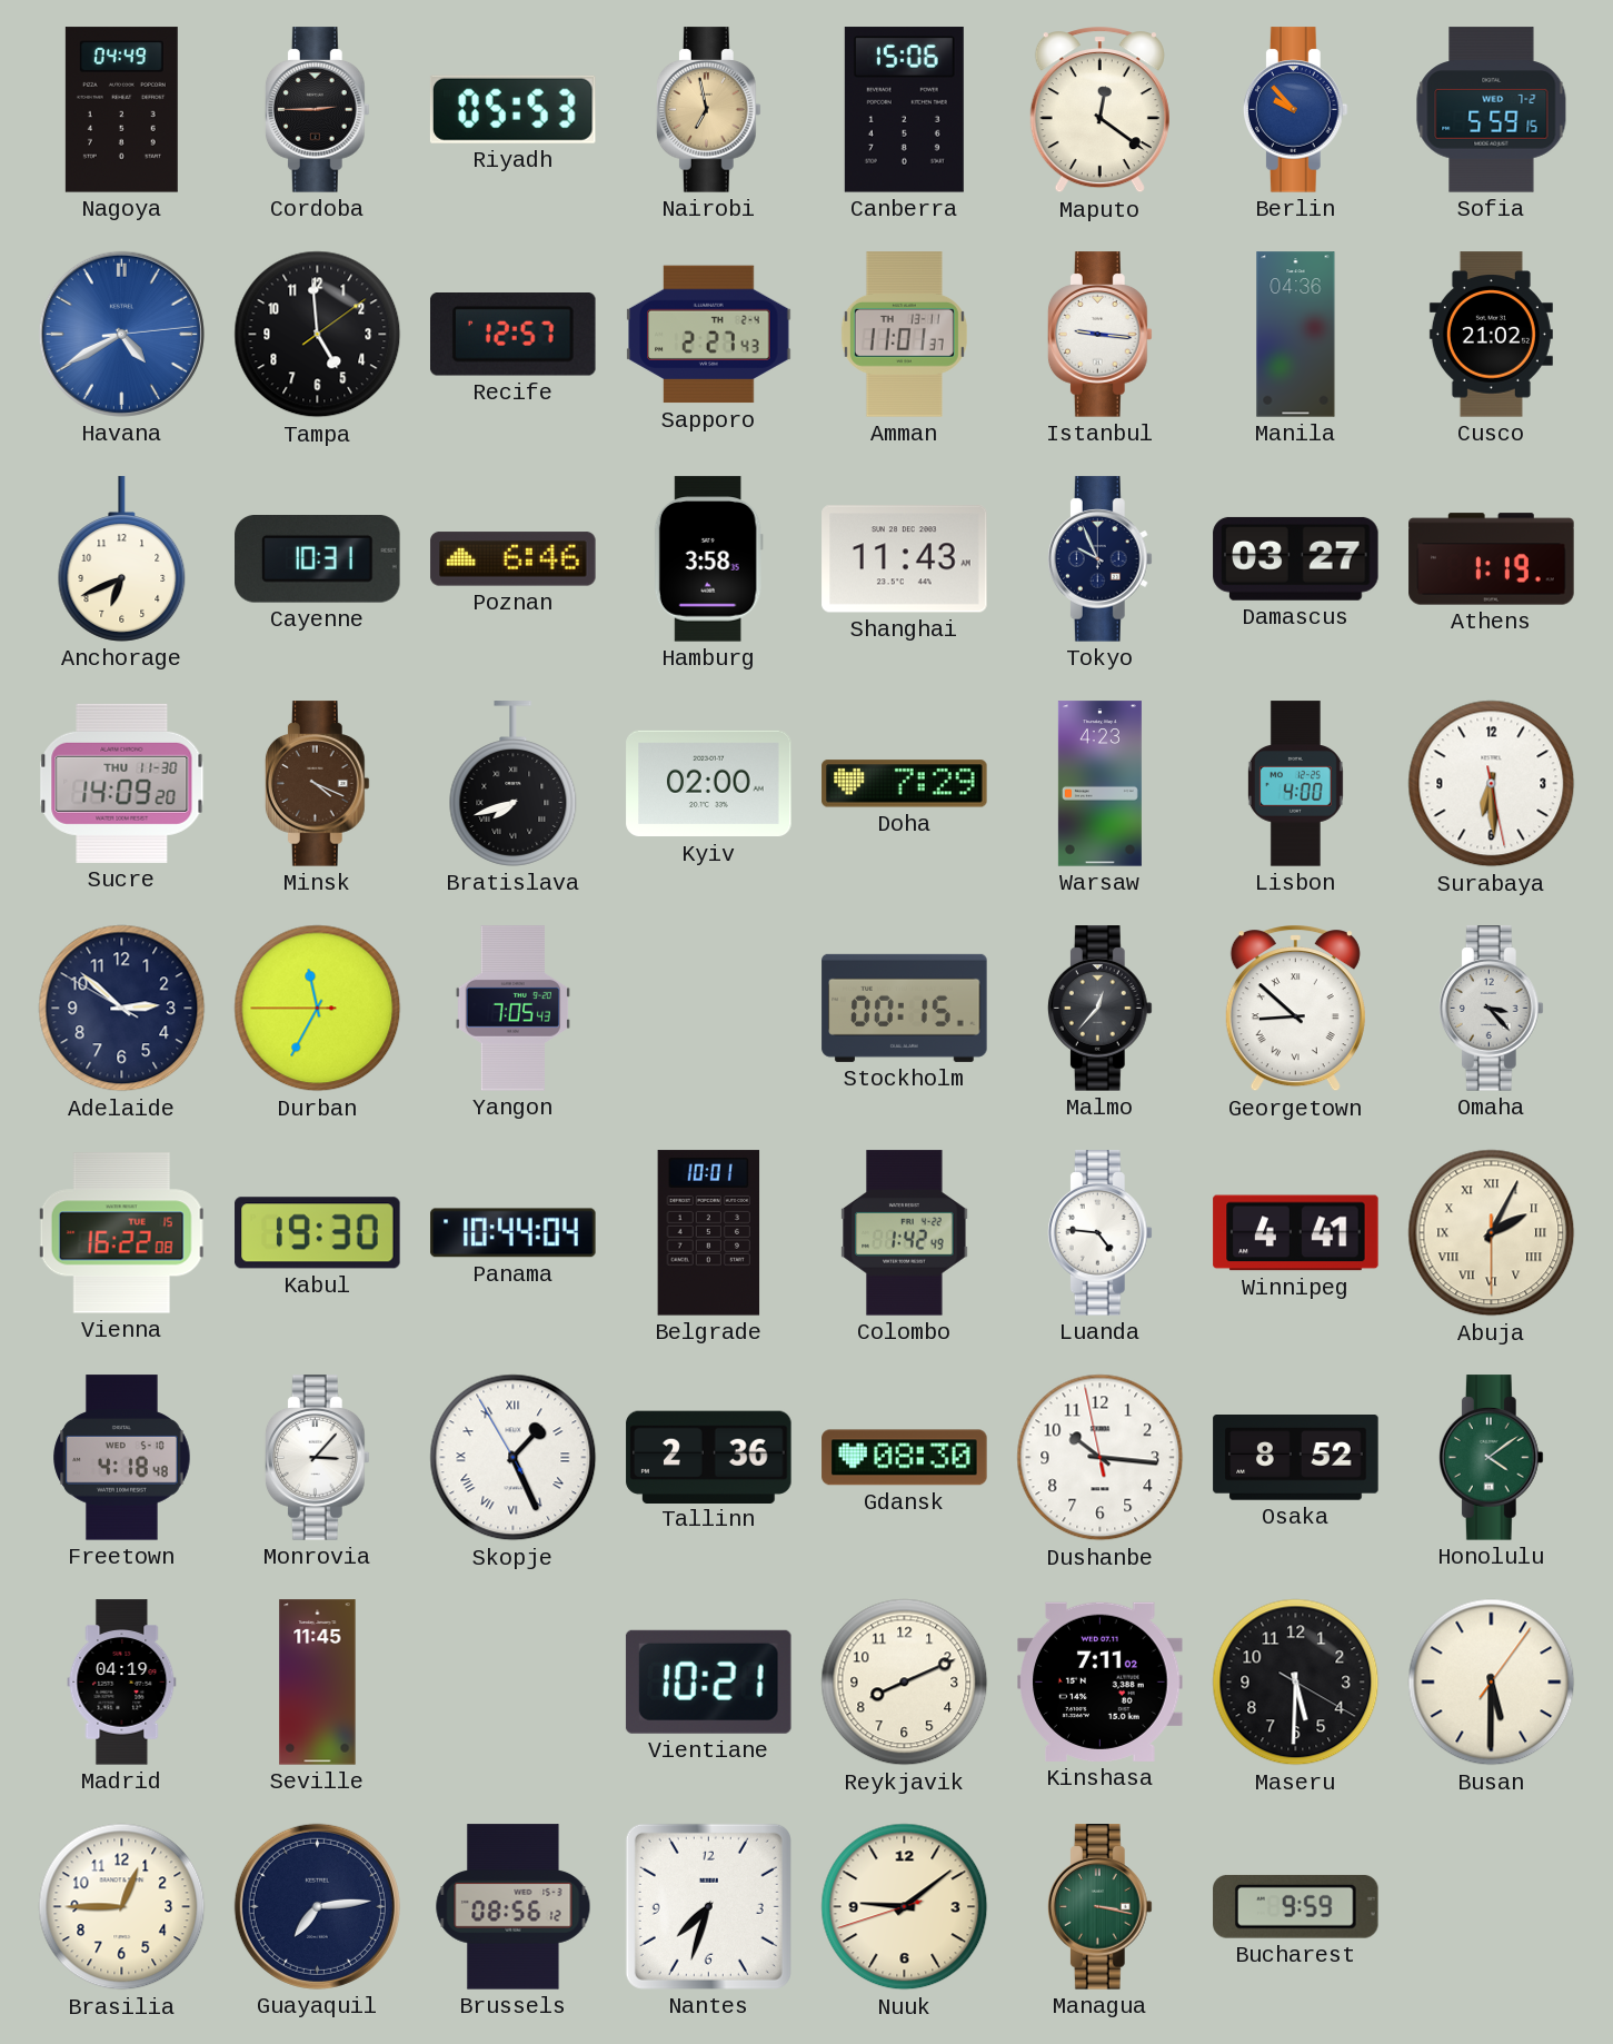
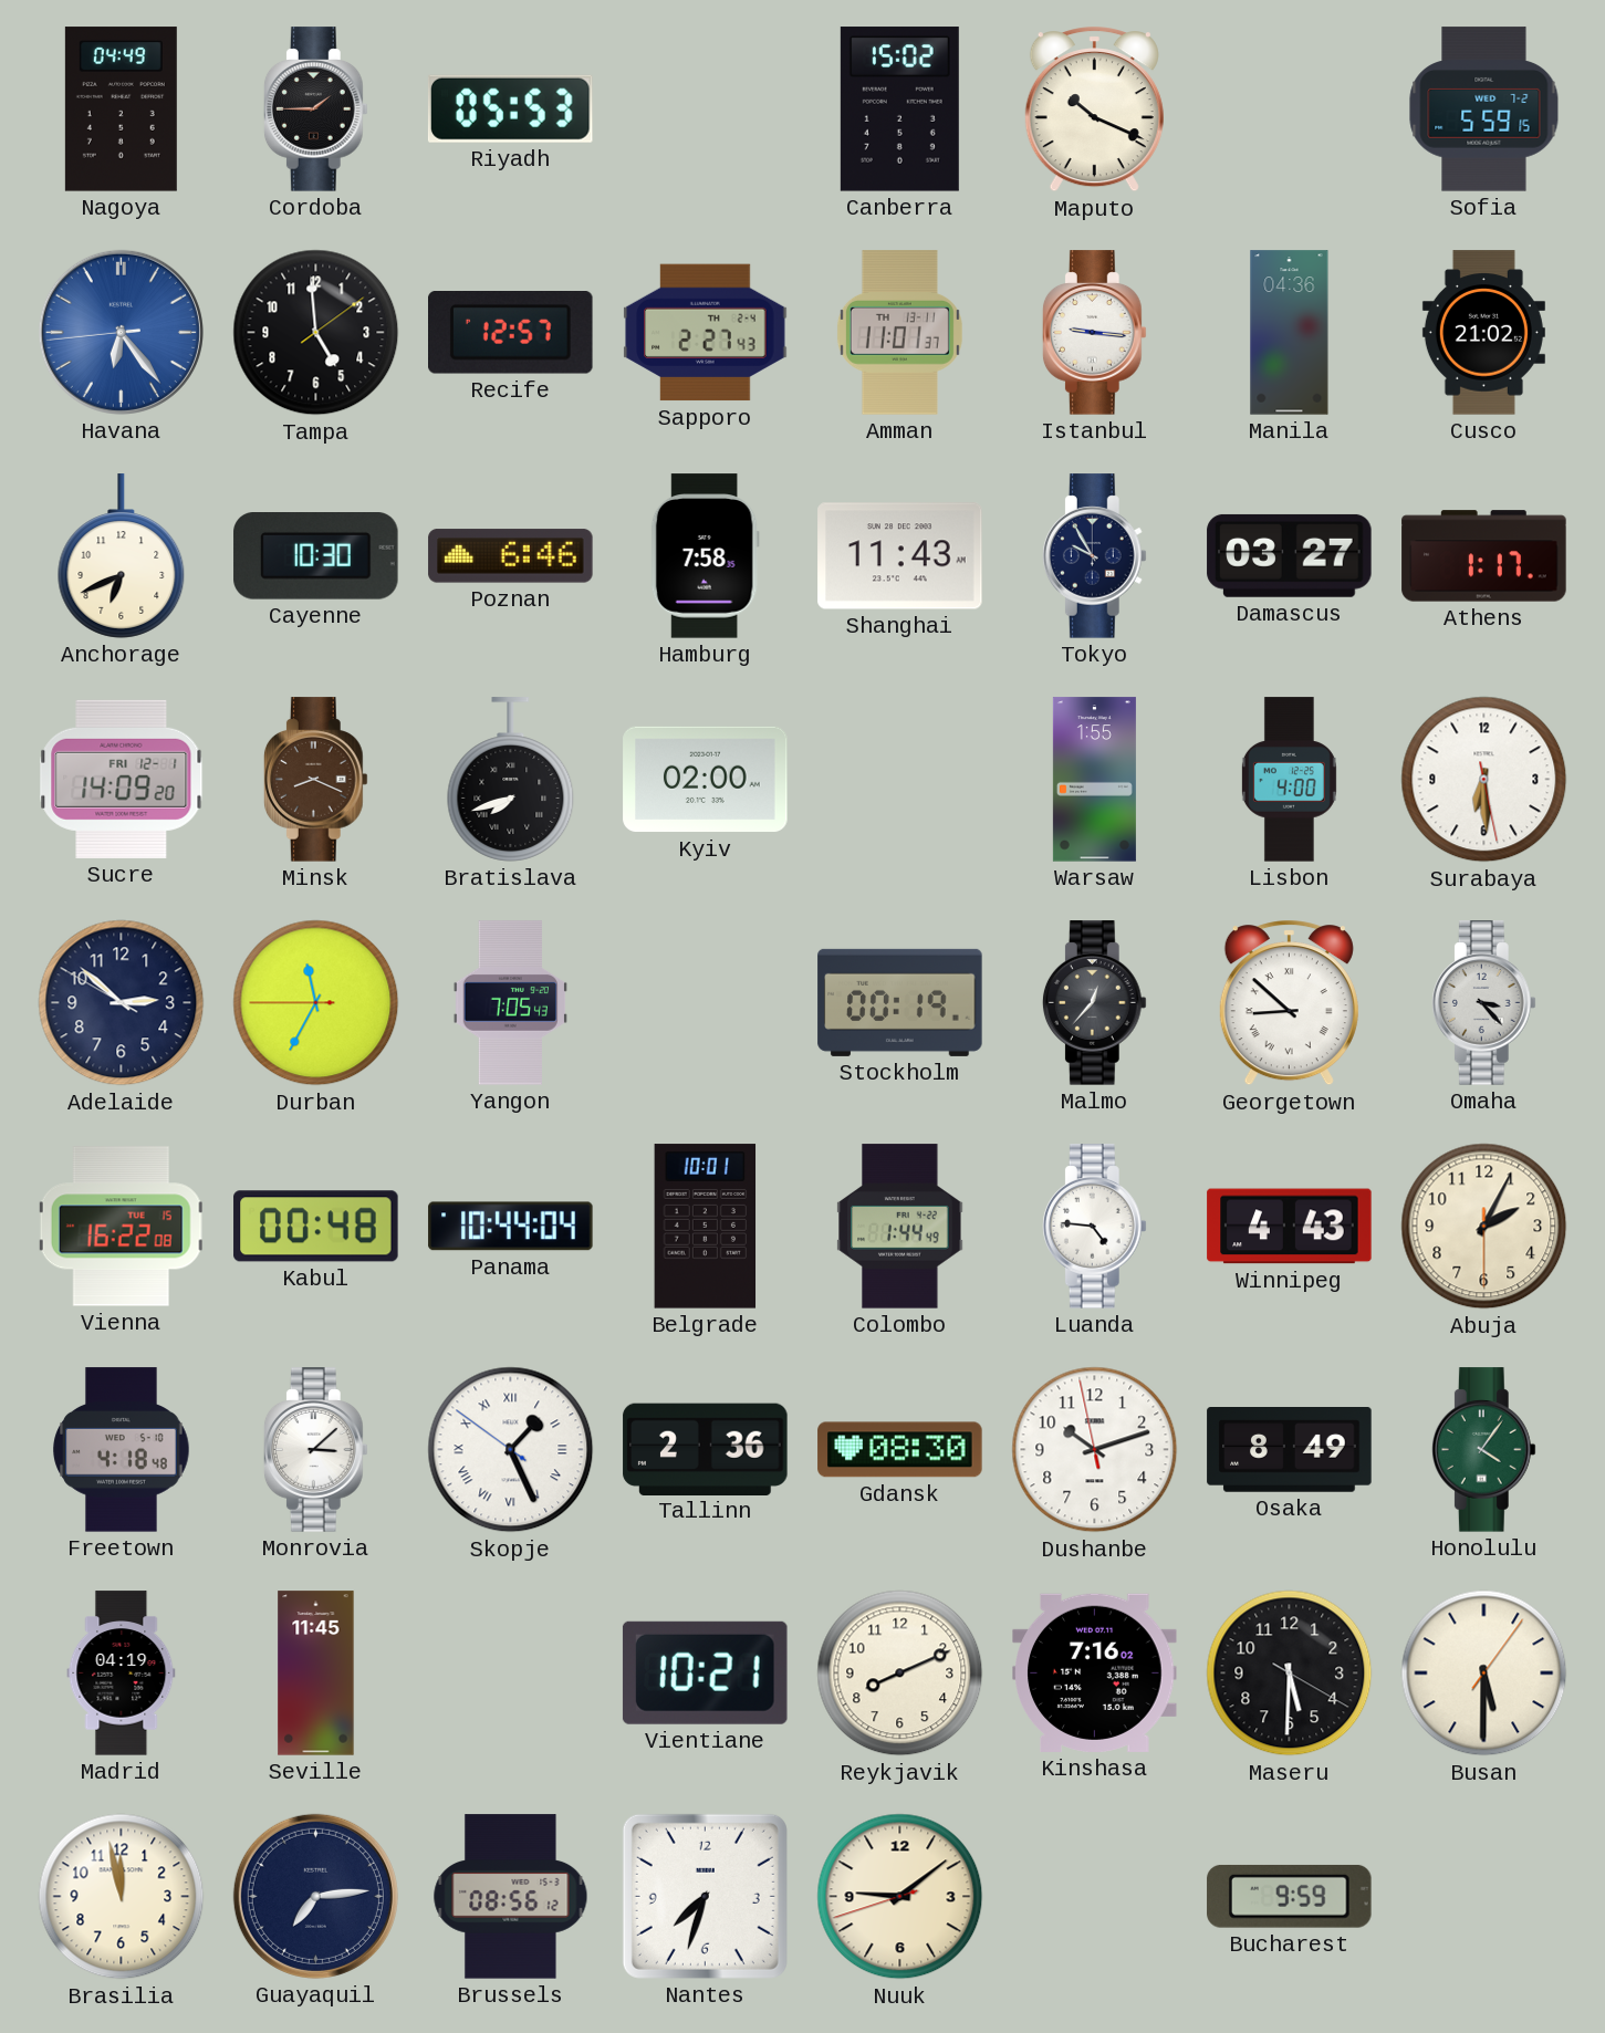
Cordoba: 2:45 -> 1:45
Nairobi: 6:58 -> none
Canberra: 15:06 -> 15:02
Maputo: 12:21 -> 10:19
Berlin: 9:53 -> none
Havana: 4:40 -> 6:23
Cayenne: 10:31 -> 10:30
Hamburg: 3:58 -> 7:58
Tokyo: 9:56 -> 9:55
Athens: 1:19 -> 1:17
Sucre date: THU 11-30 -> FRI 12-1
Minsk: 4:19 -> 8:19
Doha: 7:29 -> none
Warsaw: 4:23 -> 1:55
Stockholm: 00:15 -> 00:19
Kabul: 19:30 -> 00:48
Colombo: 1:42 -> 1:44
Winnipeg: 4:41 -> 4:43
Abuja numerals: Roman -> Arabic
Monrovia: 3:07 -> 3:08
Skopje: 1:25:55 -> 1:25:51
Dushanbe: 10:15 -> 10:11
Osaka: 8:52 -> 8:49
Honolulu: 4:09 -> 4:06
Kinshasa: 7:11 -> 7:16
Brasilia: 12:45 -> 11:58
Managua: 3:17 -> none
